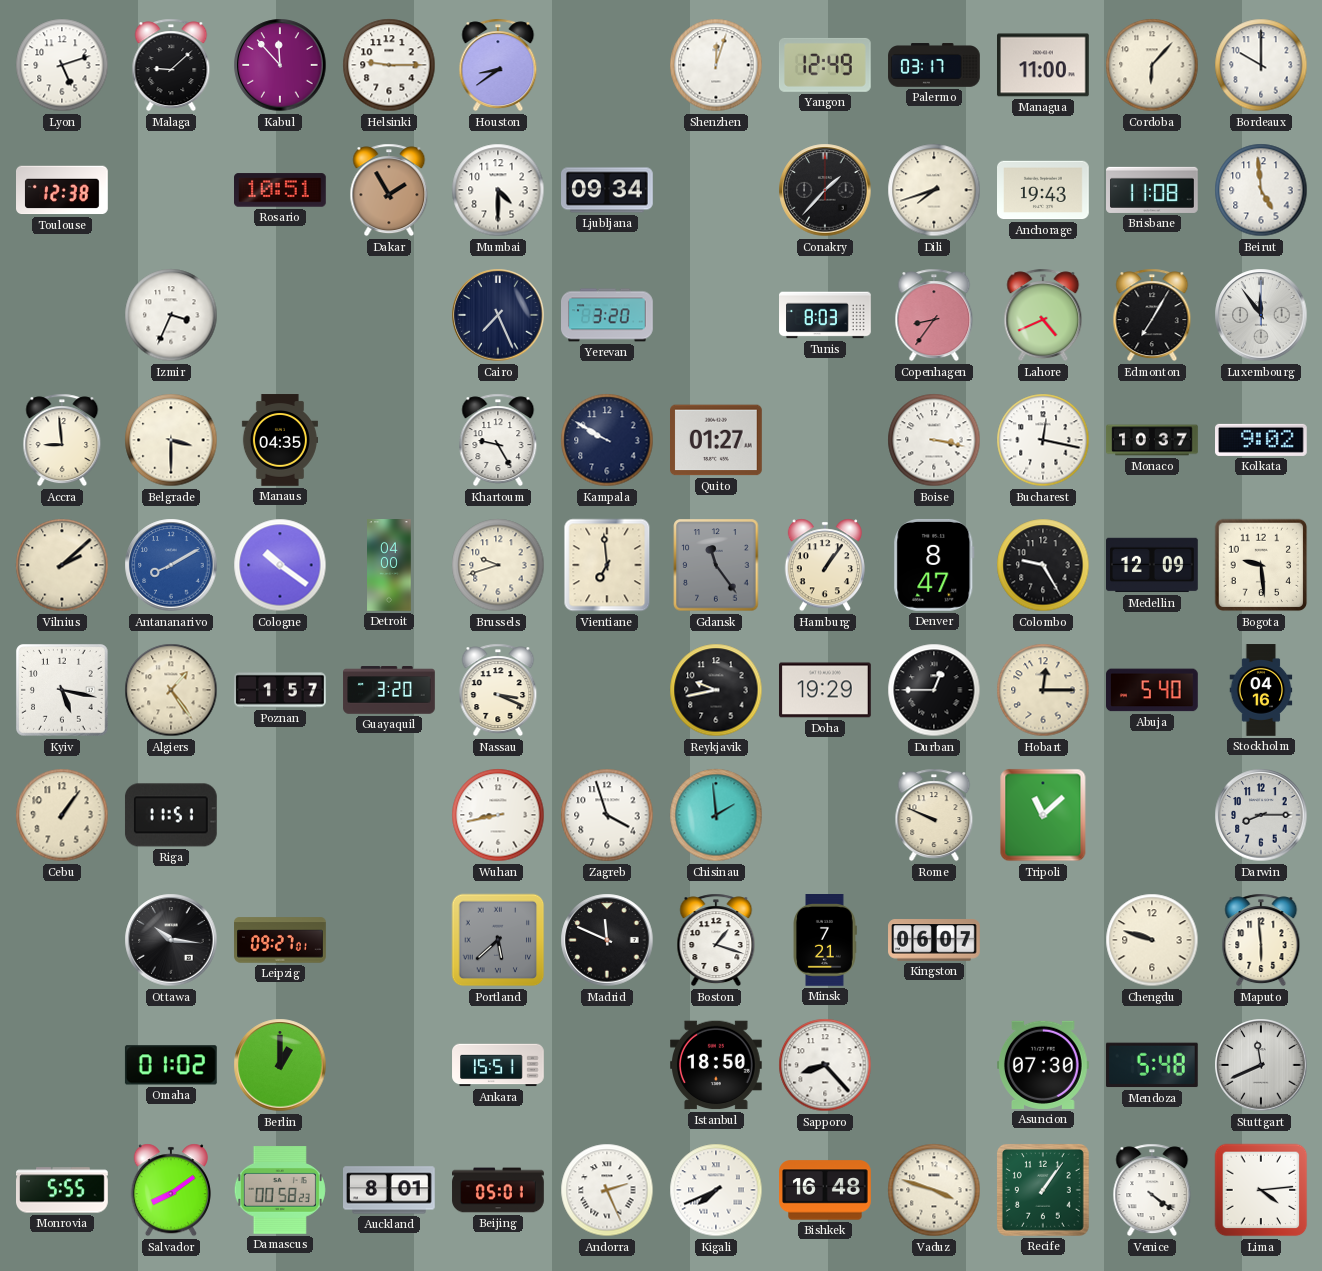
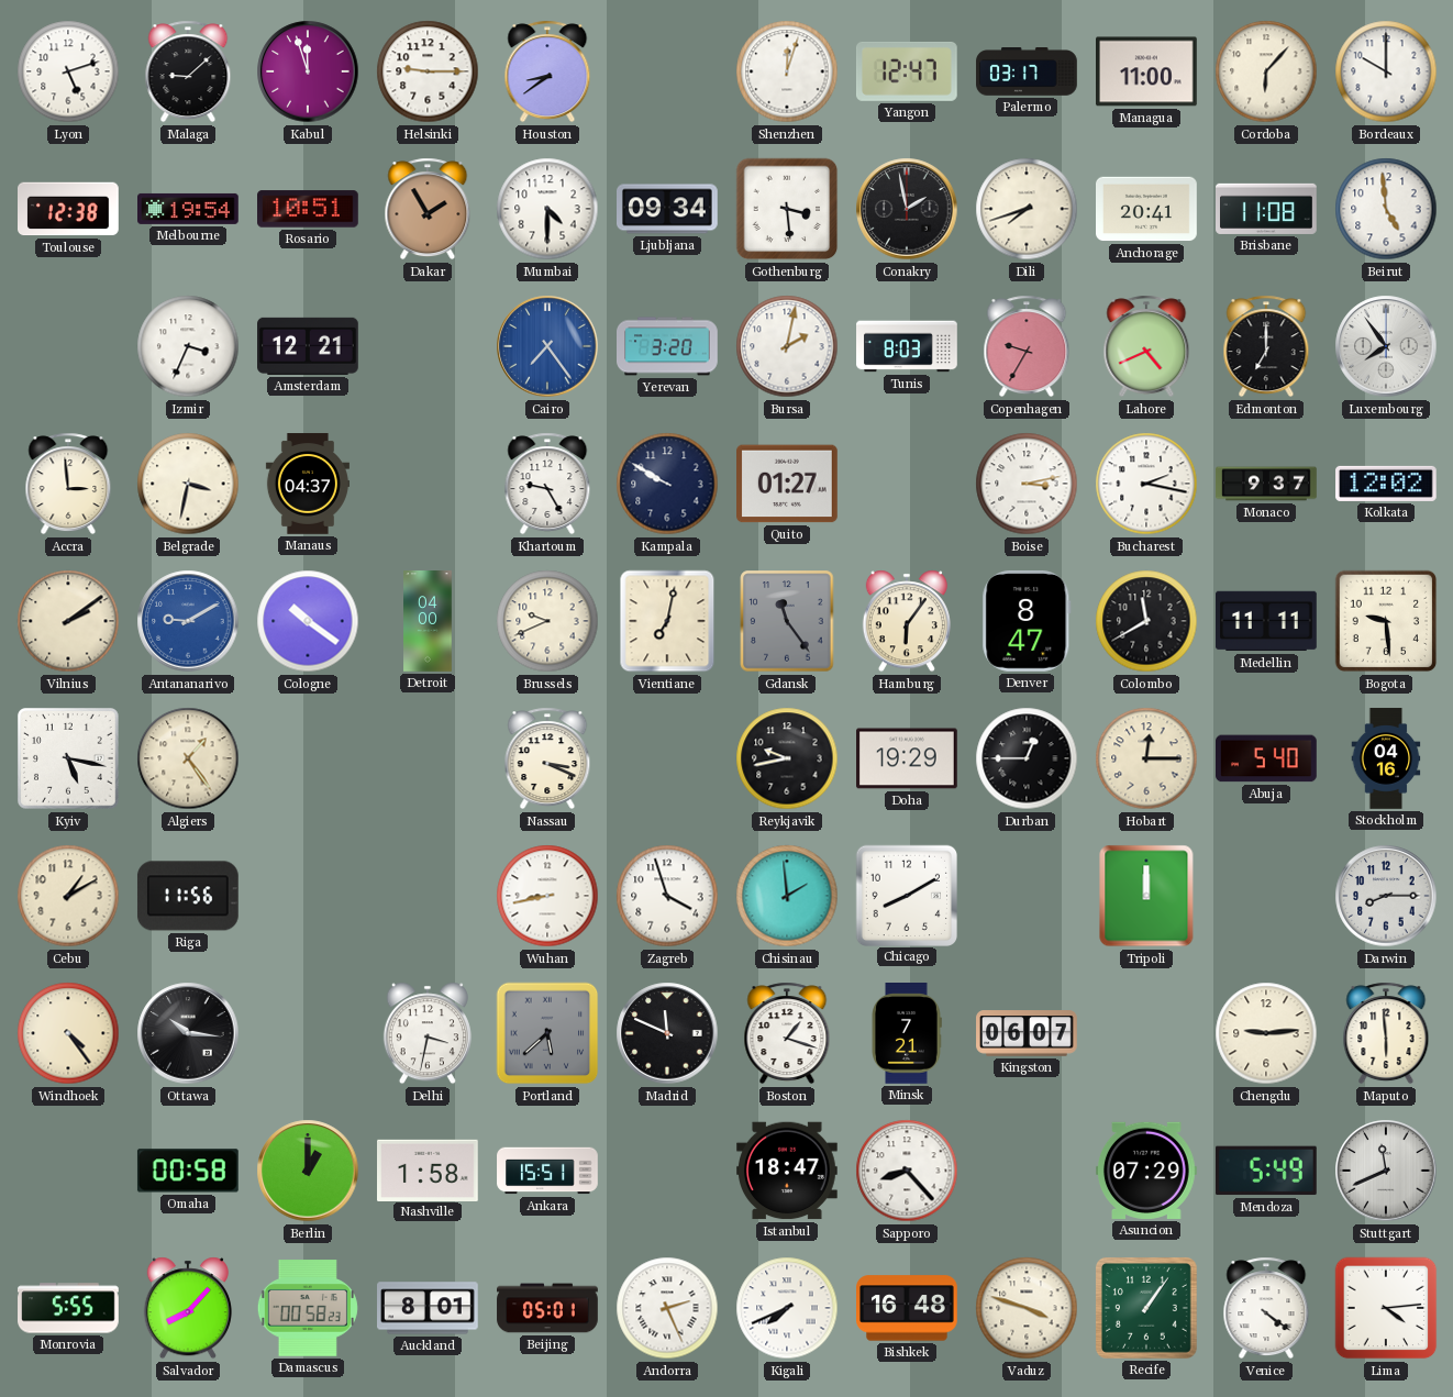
Kabul: 11:53 -> 11:57
Yangon: 12:49 -> 12:47
Melbourne: none -> 19:54
Gothenburg: none -> 3:29
Conakry: 1:37 -> 1:58
Anchorage: 19:43 -> 20:41
Amsterdam: none -> 12:21
Cairo: 7:26 -> 7:24
Cairo dial: navy -> blue
Bursa: none -> 2:02
Copenhagen: 8:36 -> 9:35
Edmonton: 7:05 -> 7:00
Luxembourg: 11:54 -> 7:54
Accra: 8:59 -> 2:59
Belgrade: 3:30 -> 3:32
Manaus: 04:35 -> 04:37
Boise: 3:17 -> 3:13
Bucharest: 12:17 -> 2:17
Monaco: 10:37 -> 9:37
Kolkata: 9:02 -> 12:02
Vilnius: 2:08 -> 2:09
Antananarivo: 8:10 -> 9:10
Brussels: 9:42 -> 9:41
Vientiane: 6:59 -> 7:02
Hamburg: 1:06 -> 6:06
Colombo: 9:25 -> 11:40
Medellin: 12:09 -> 11:11
Poznan: 1:57 -> none
Guayaquil: 3:20 -> none
Cebu: 1:06 -> 1:10
Riga: 11:51 -> 11:56
Chicago: none -> 8:10
Rome: 9:49 -> none
Tripoli: 11:08 -> 12:00
Windhoek: none -> 4:24
Leipzig: 09:27 -> none
Delhi: none -> 3:32
Chengdu: 9:48 -> 9:14
Omaha: 01:02 -> 00:58
Nashville: none -> 1:58
Istanbul: 18:50 -> 18:47
Asuncion: 07:30 -> 07:29
Mendoza: 5:48 -> 5:49
Salvador: 8:09 -> 8:07
